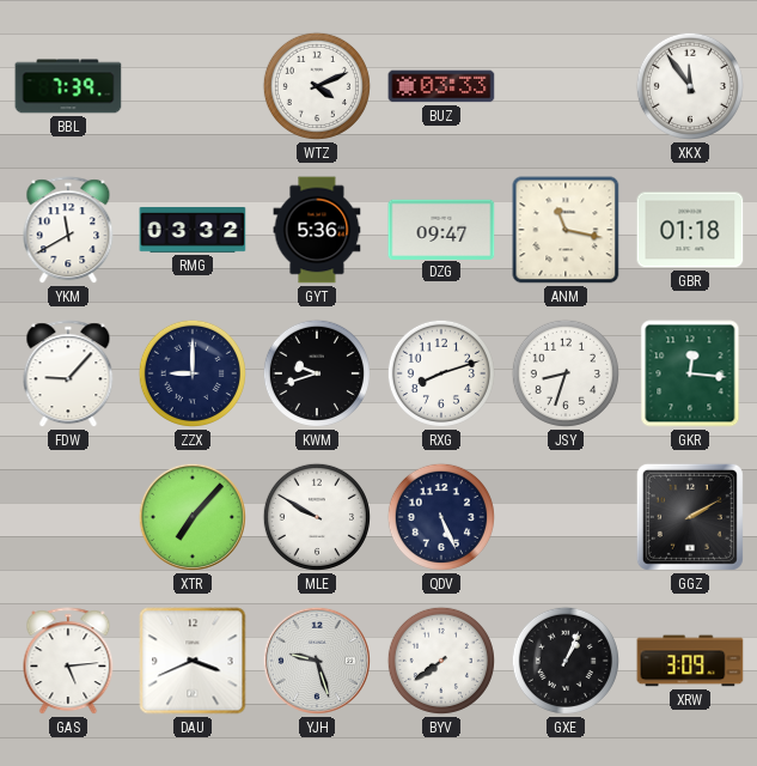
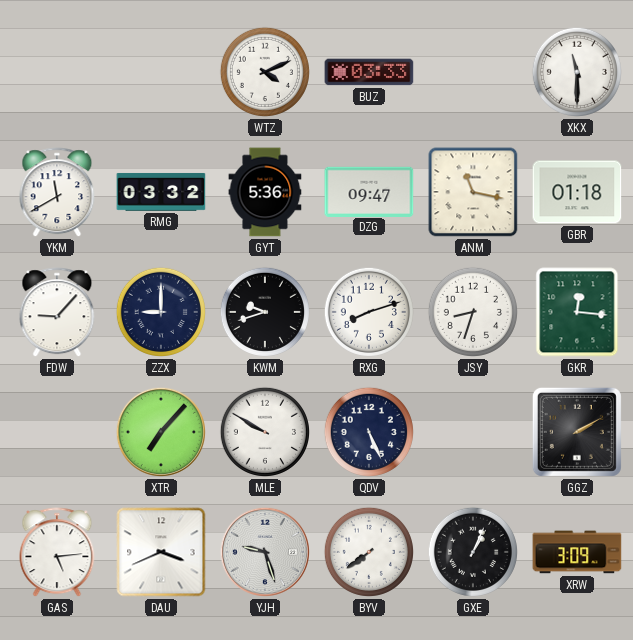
BBL: 7:39 -> none
XKX: 11:54 -> 11:30
